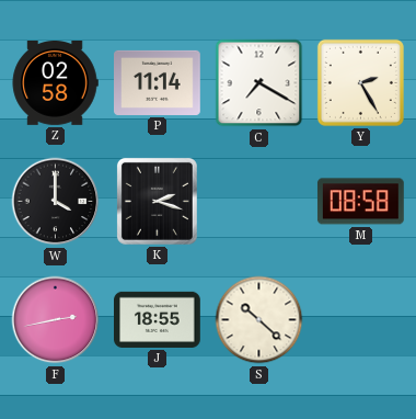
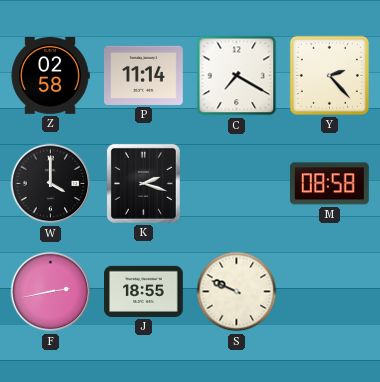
Y: 2:25 -> 2:23
S: 10:22 -> 9:49
